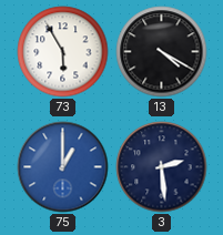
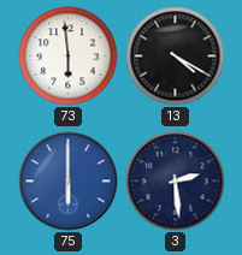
73: 5:55 -> 5:59
75: 1:00 -> 6:00
